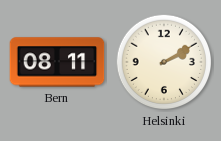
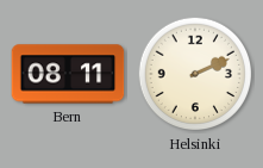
Helsinki: 2:10 -> 2:11
